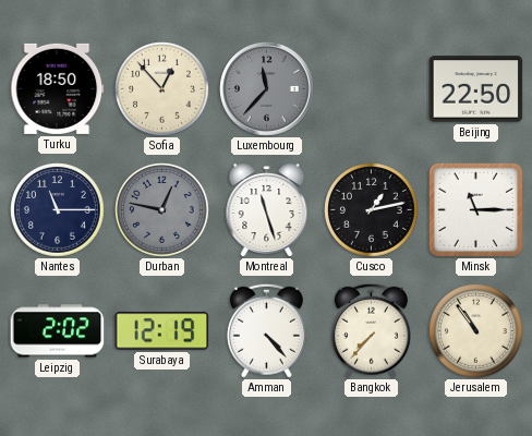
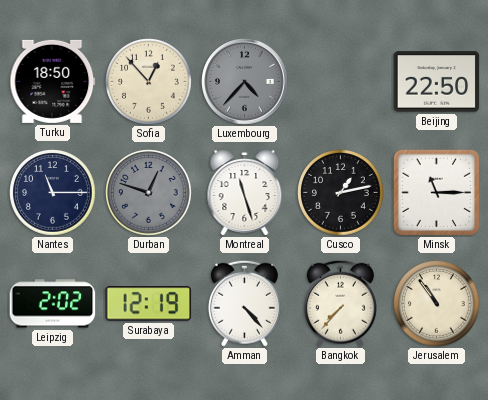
Luxembourg: 11:37 -> 4:37
Durban: 12:47 -> 12:48
